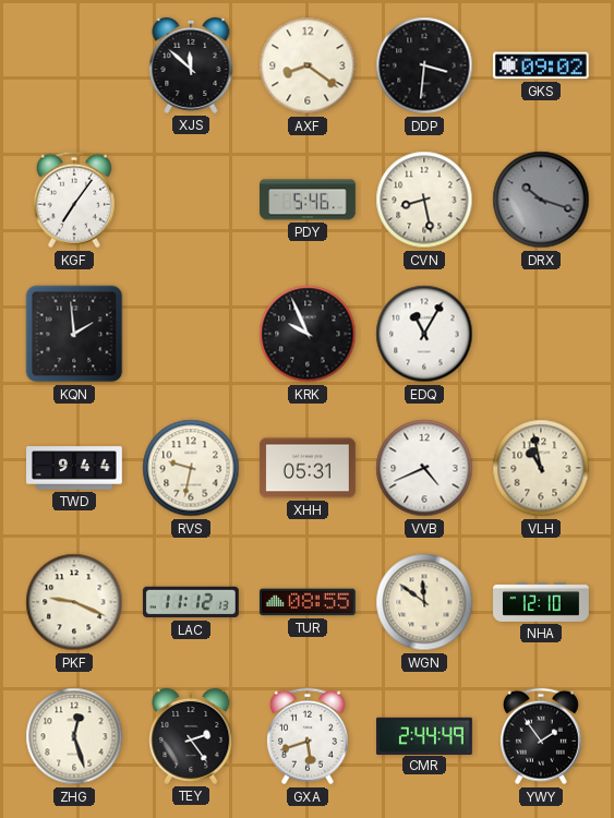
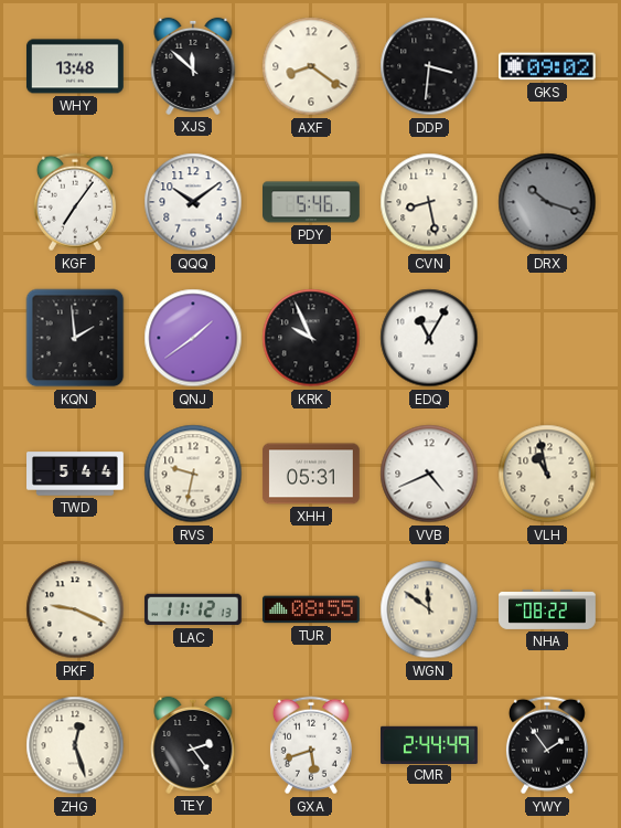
WHY: none -> 13:48
QQQ: none -> 10:09
QNJ: none -> 1:39
TWD: 9:44 -> 5:44
NHA: 12:10 -> 08:22
